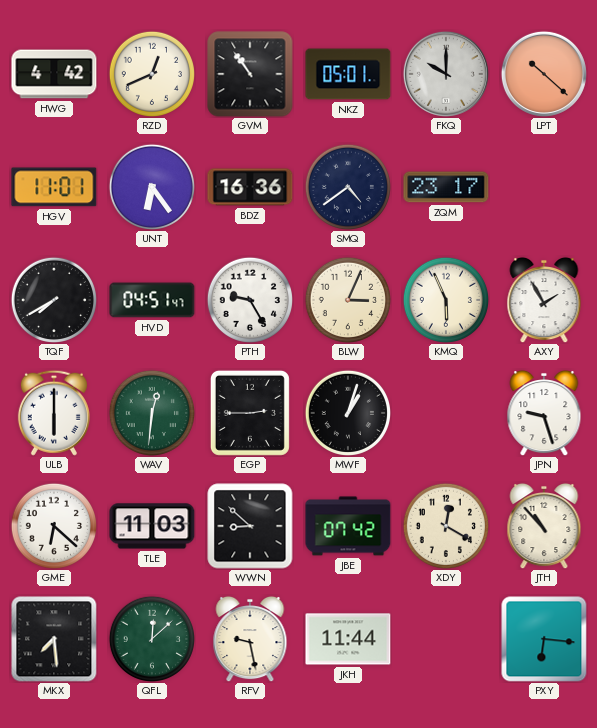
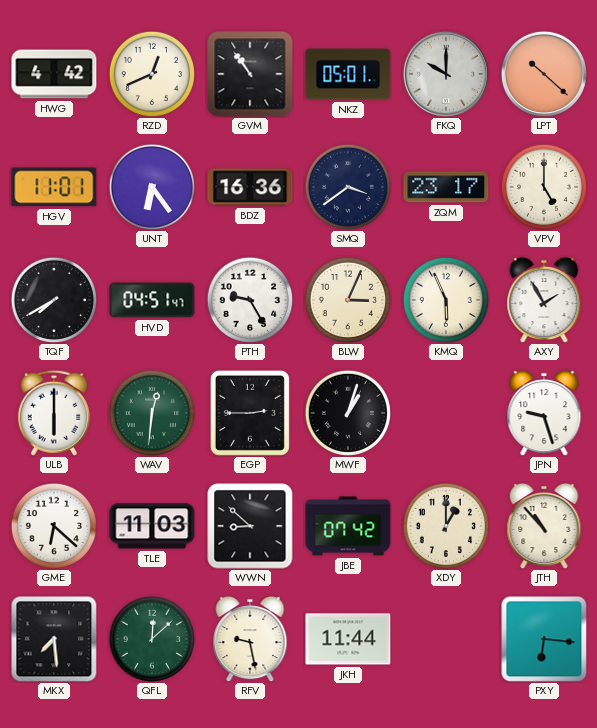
SMQ: 4:39 -> 3:39
VPV: none -> 5:00
XDY: 12:20 -> 1:00
